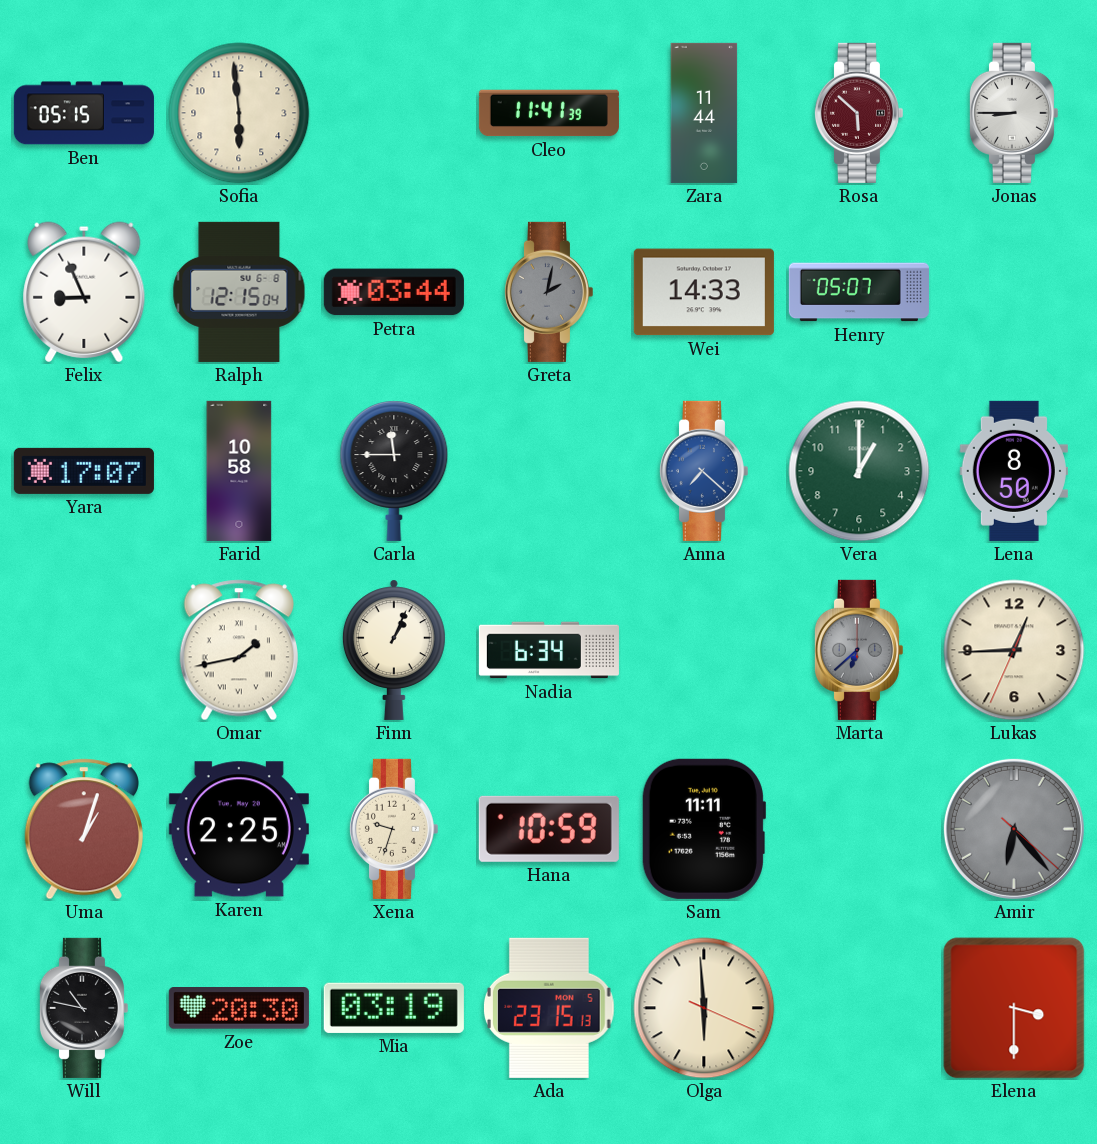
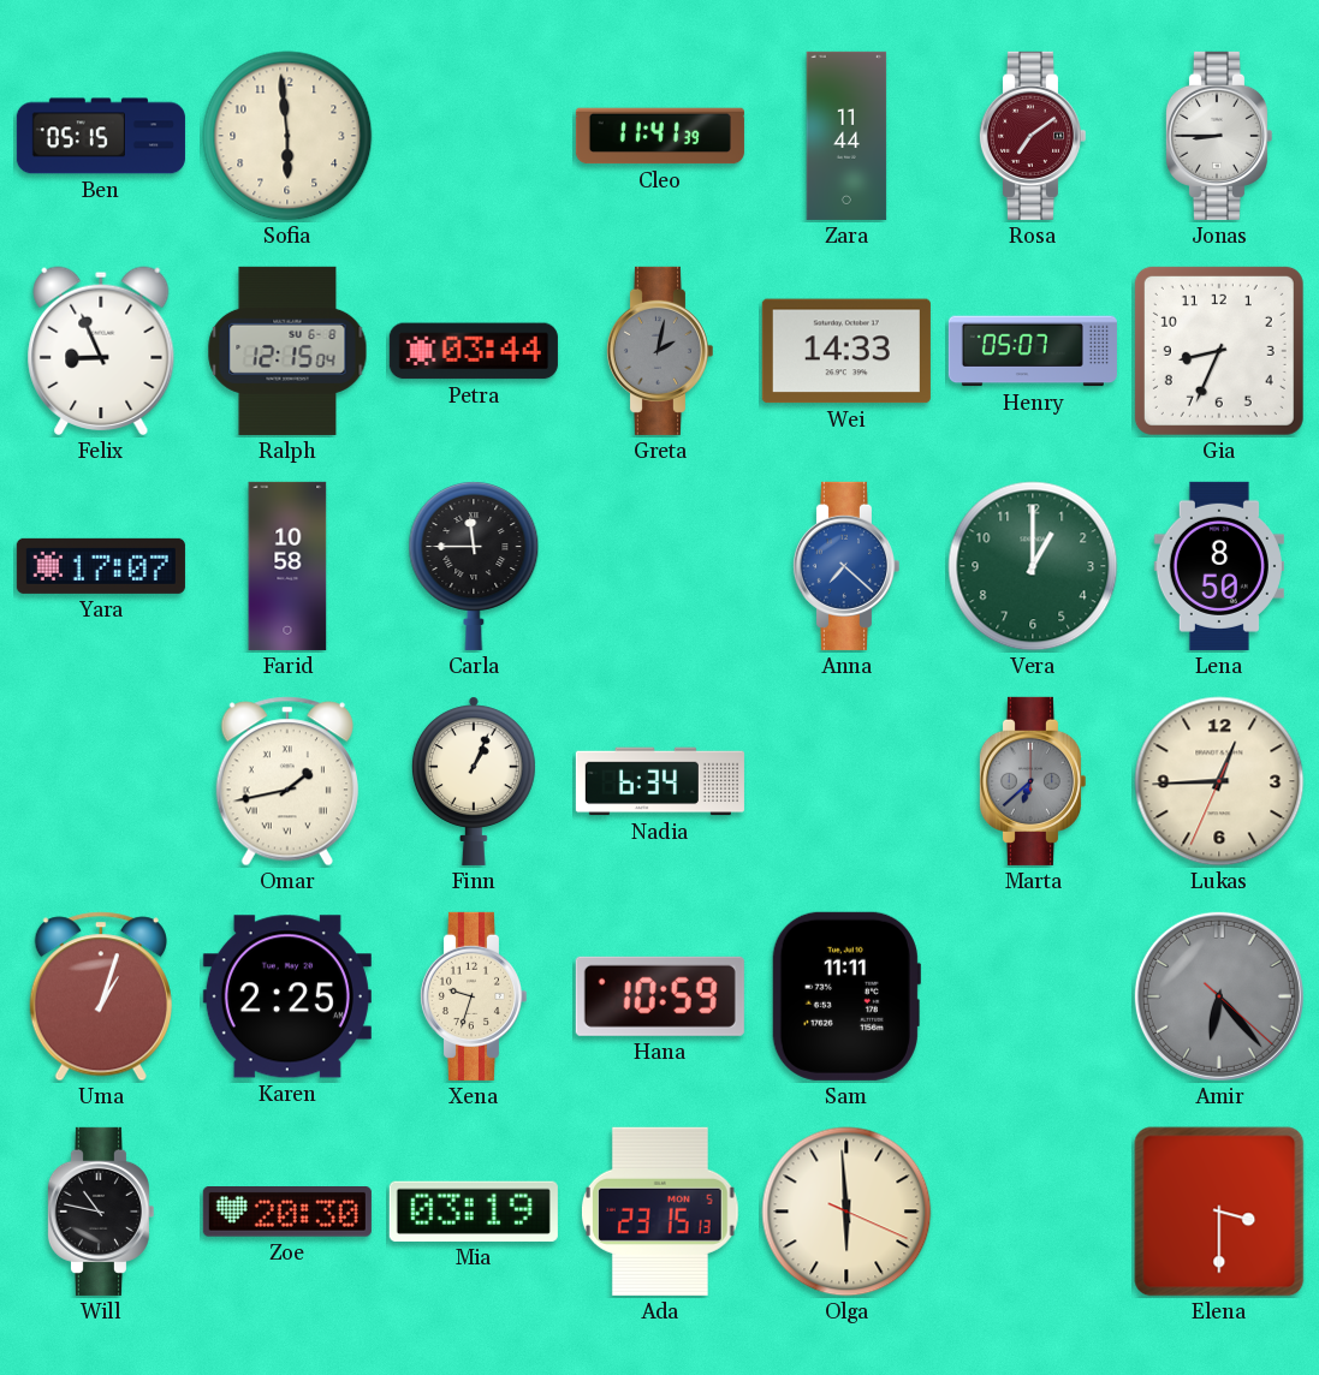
Rosa: 5:52 -> 7:09
Gia: none -> 8:34
